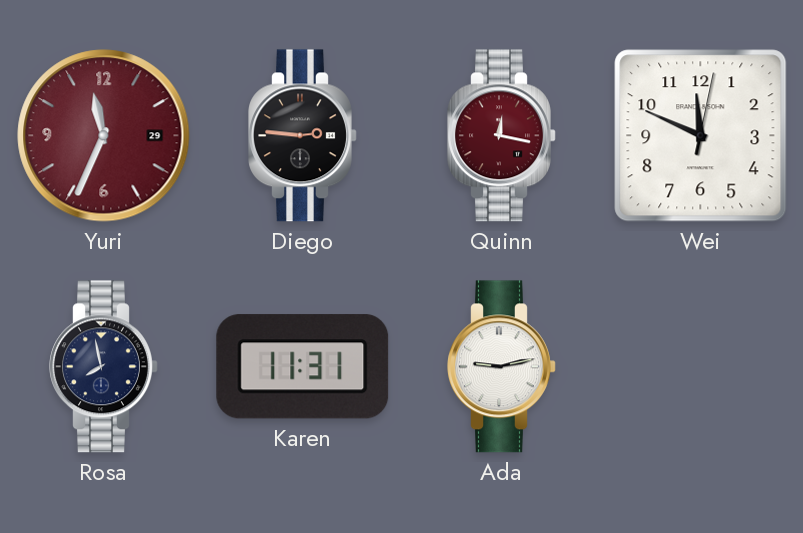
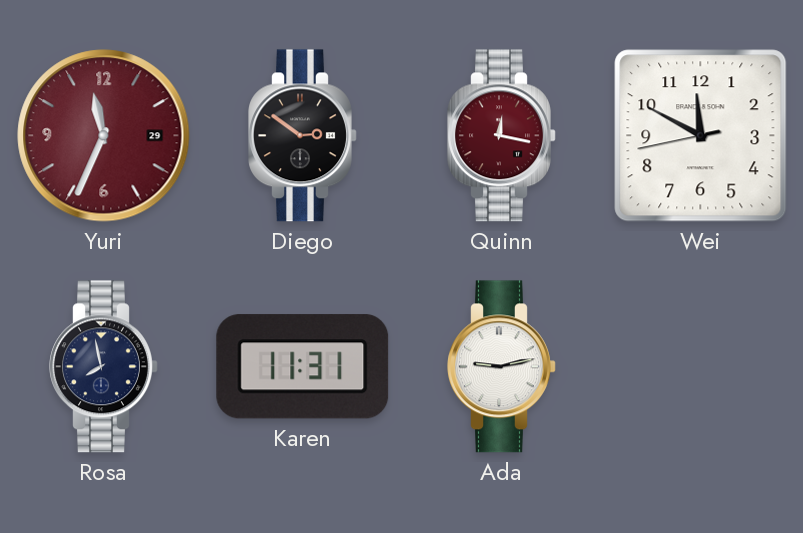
Diego: 2:46 -> 2:51
Wei: 11:49:02 -> 11:49:43
